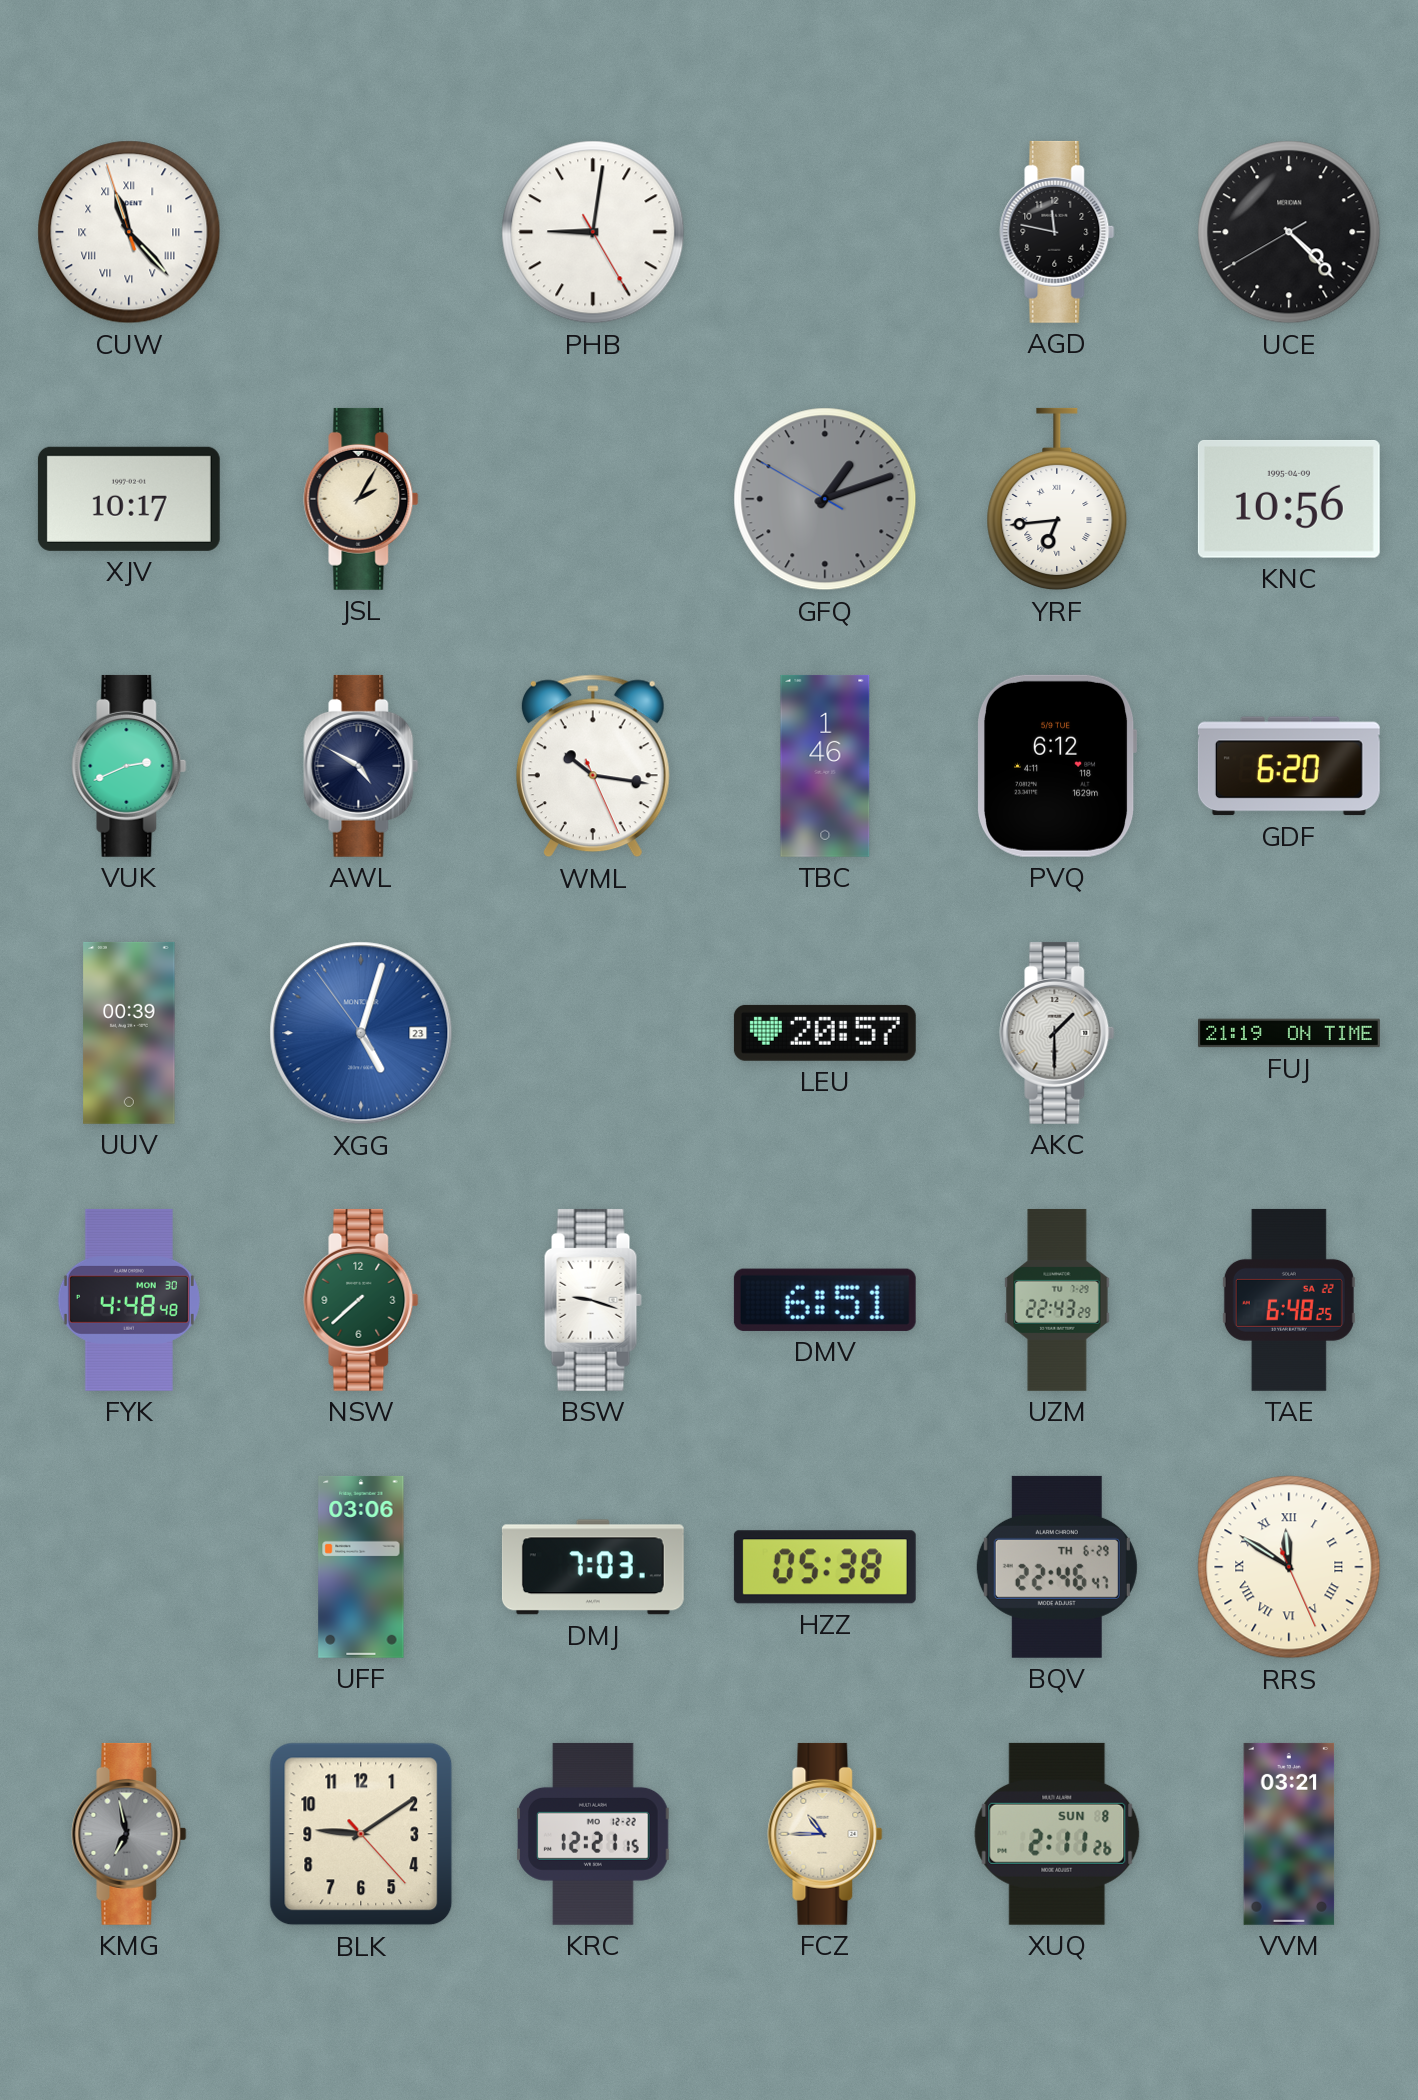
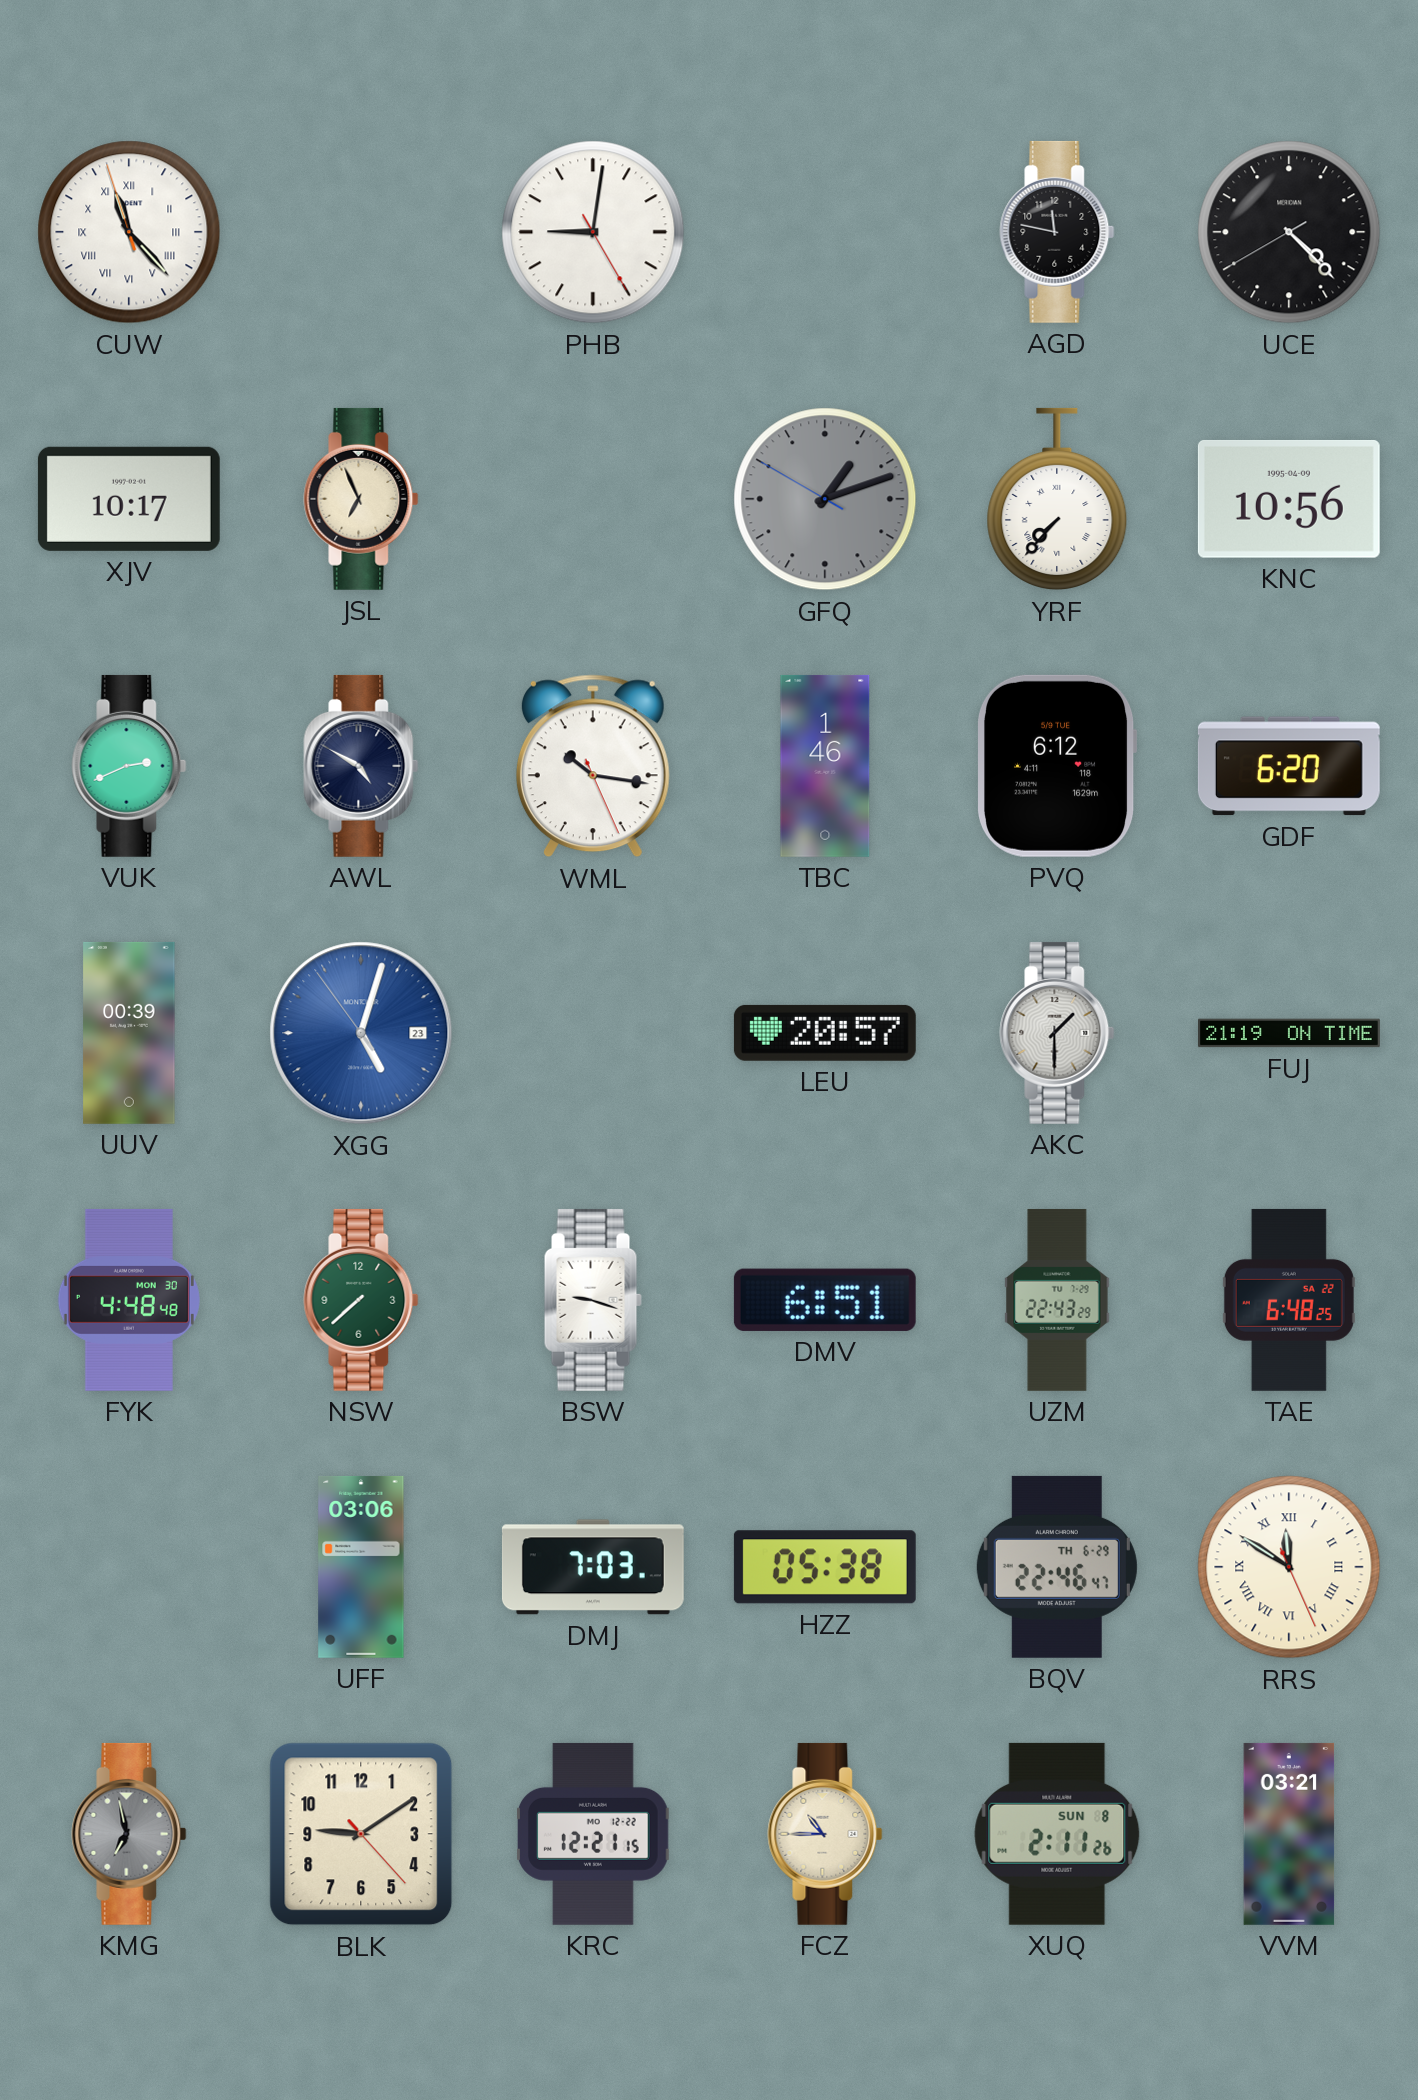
JSL: 2:05 -> 6:56
YRF: 6:44 -> 7:37
